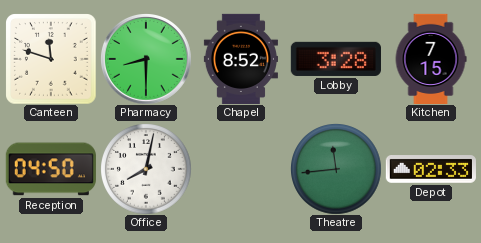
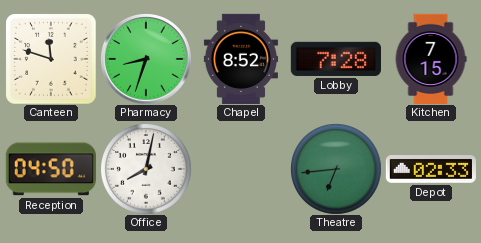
Pharmacy: 8:30 -> 8:33
Lobby: 3:28 -> 7:28
Theatre: 11:44 -> 6:44
